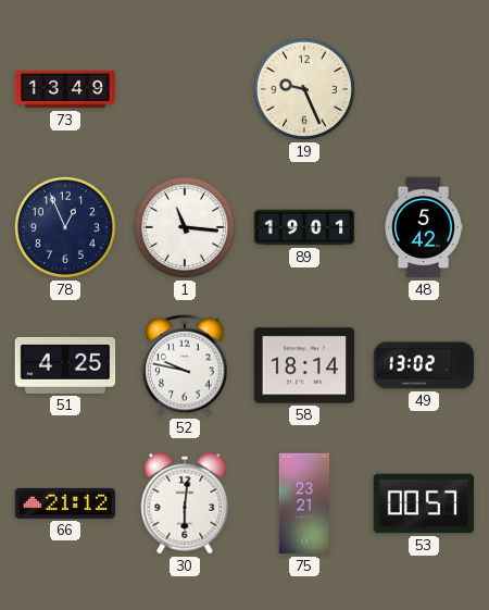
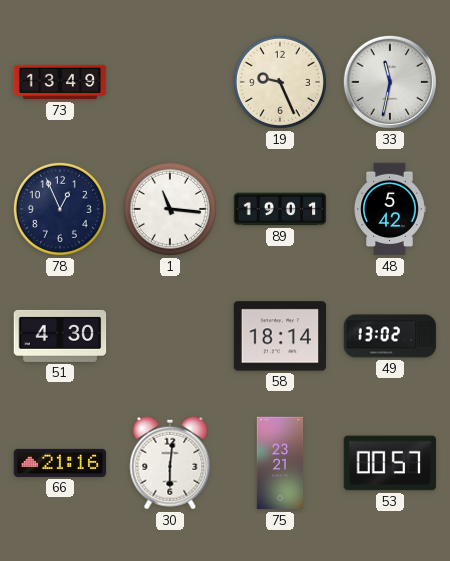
33: none -> 11:32
51: 4:25 -> 4:30
52: 9:47 -> none
66: 21:12 -> 21:16
